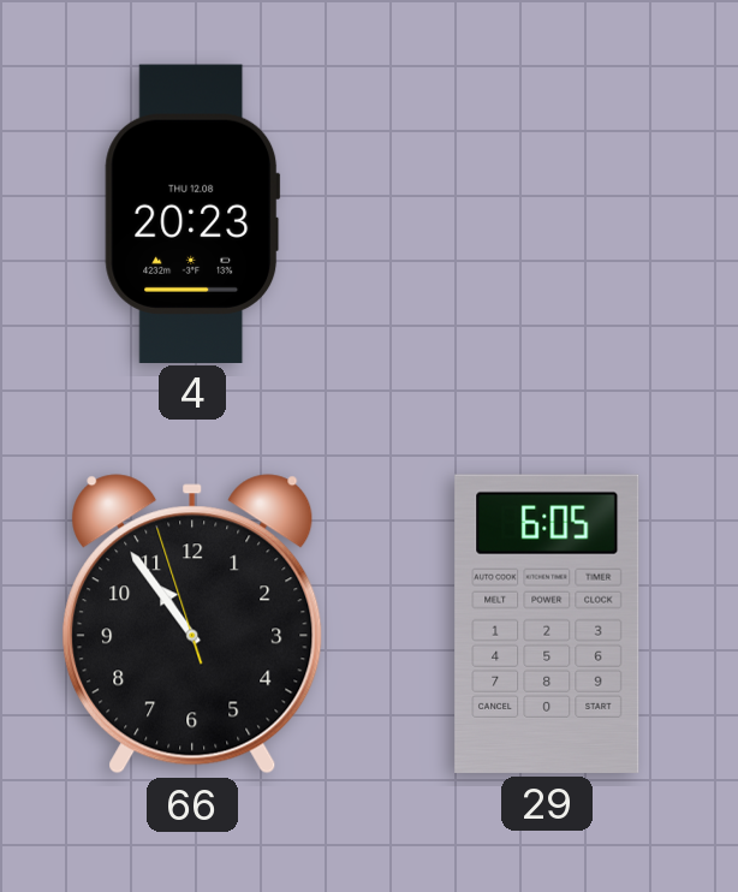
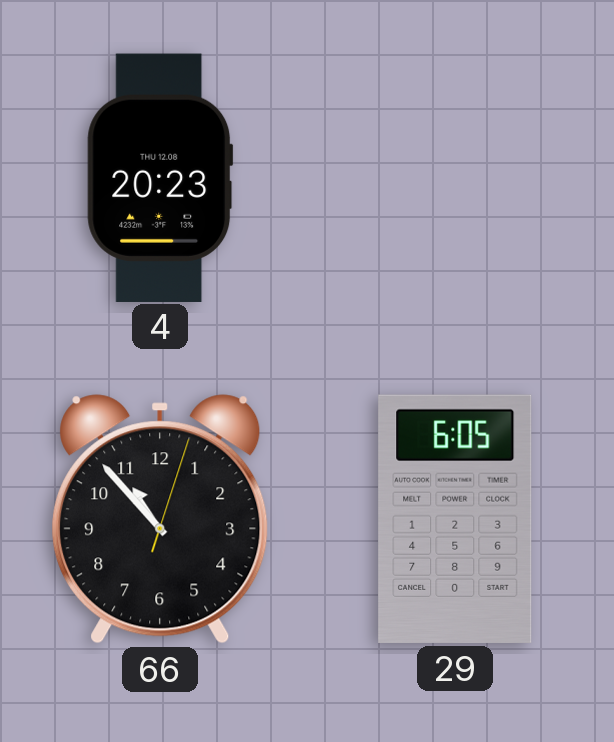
66: 10:53:57 -> 10:53:03
